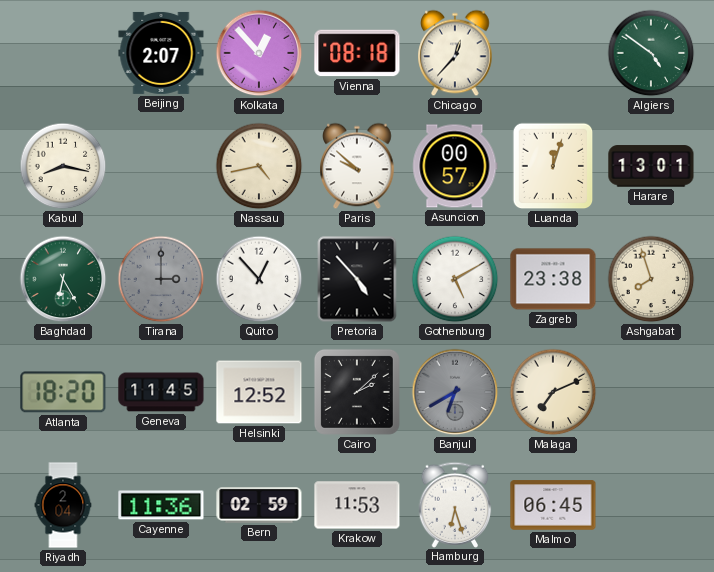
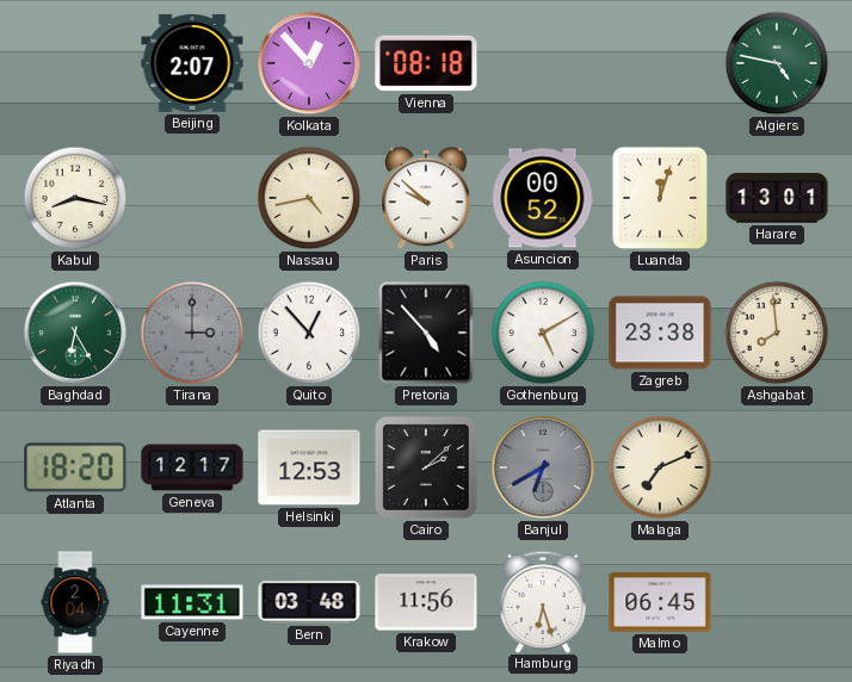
Chicago: 12:37 -> none
Algiers: 4:51 -> 4:47
Asuncion: 00:57 -> 00:52
Ashgabat: 7:57 -> 7:59
Geneva: 11:45 -> 12:17
Helsinki: 12:52 -> 12:53
Cayenne: 11:36 -> 11:31
Bern: 02:59 -> 03:48
Krakow: 11:53 -> 11:56
